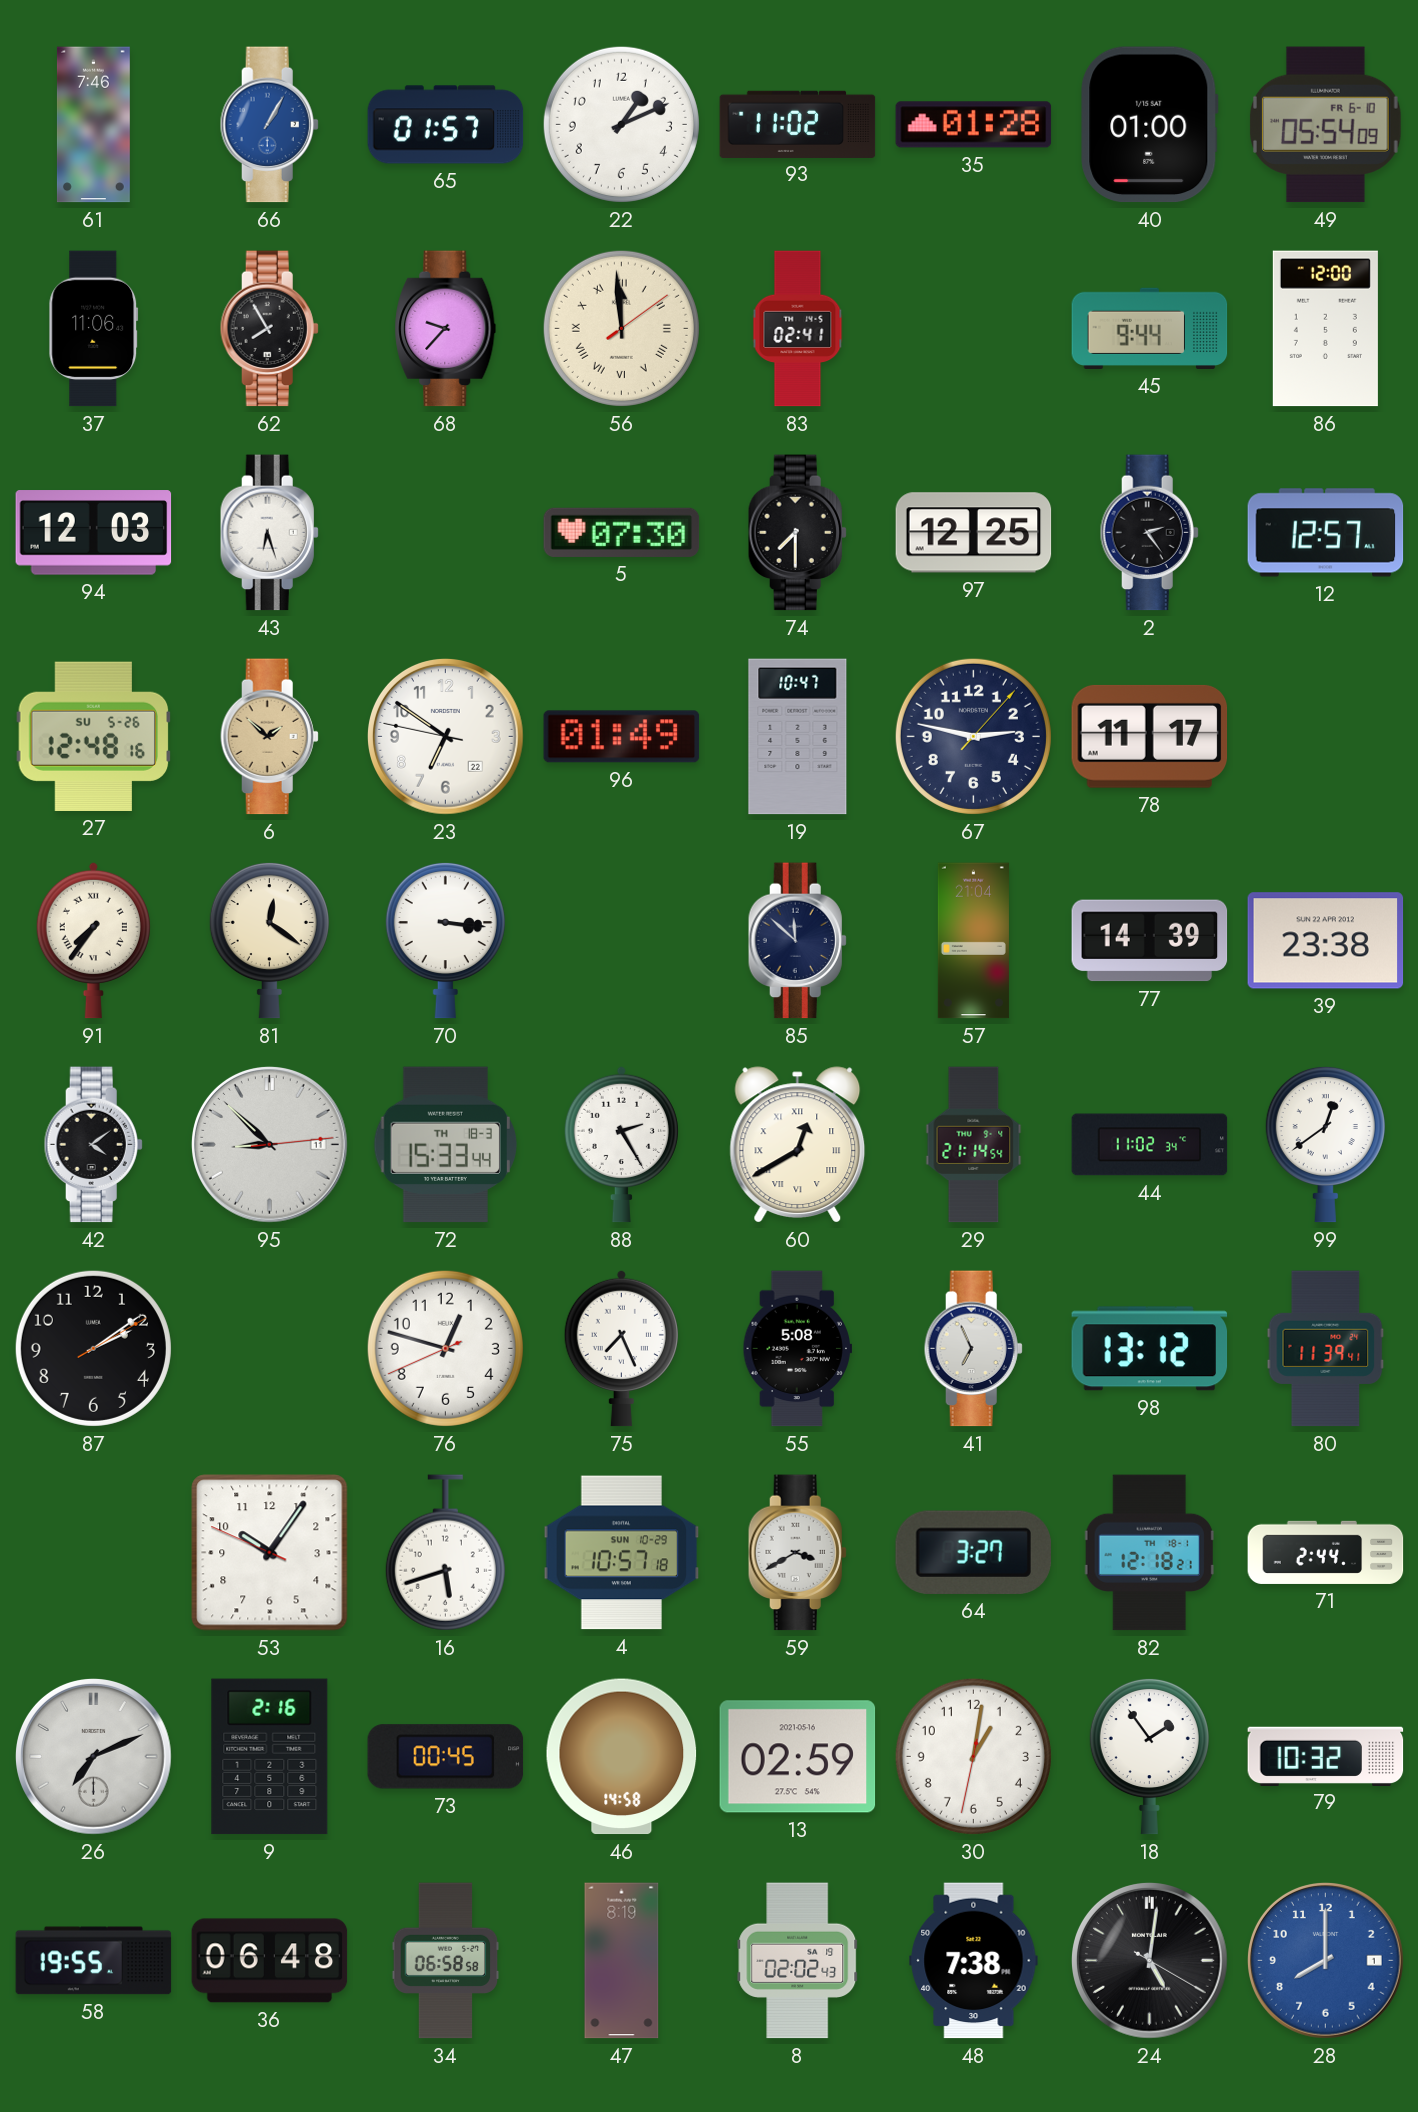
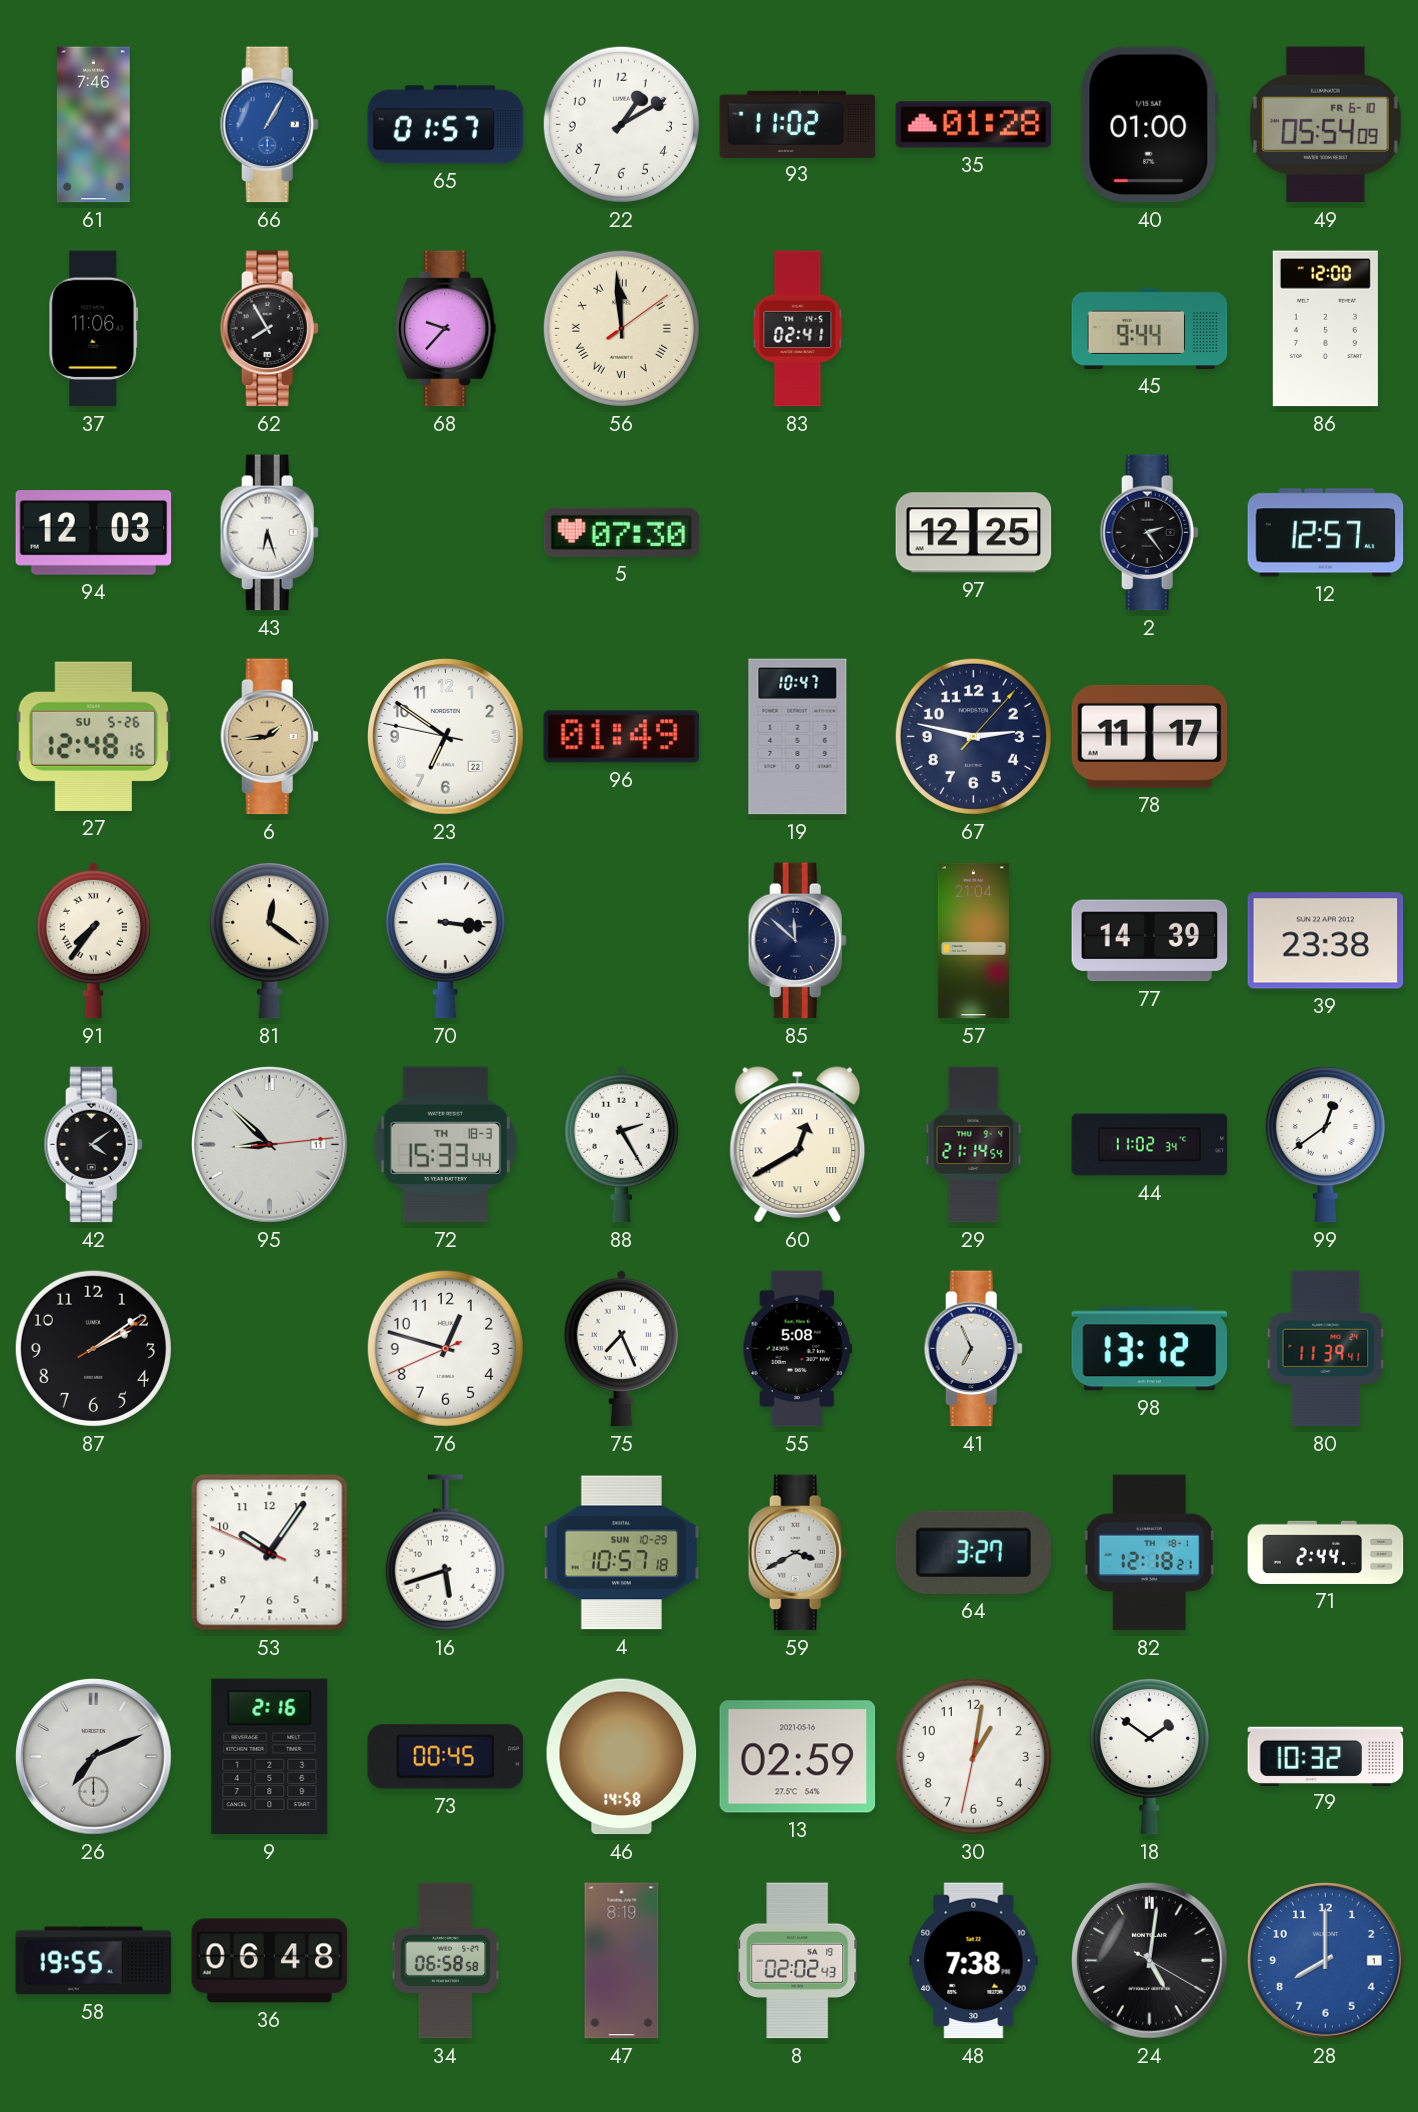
22: 1:11 -> 1:10
74: 7:30 -> none
6: 1:52 -> 1:44
18: 1:54 -> 1:51
